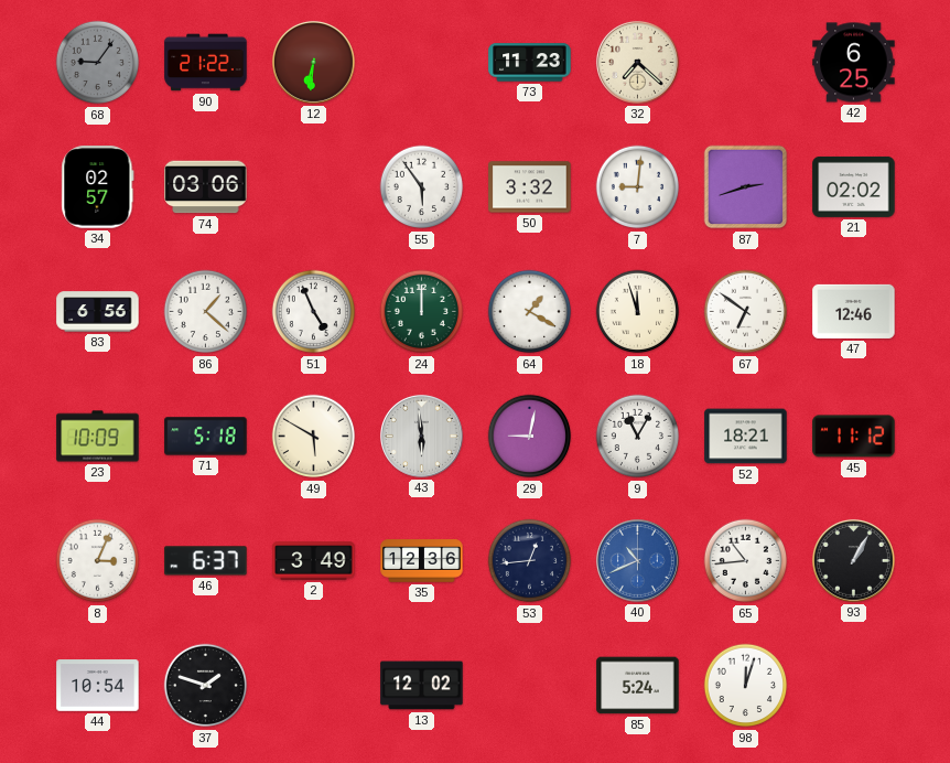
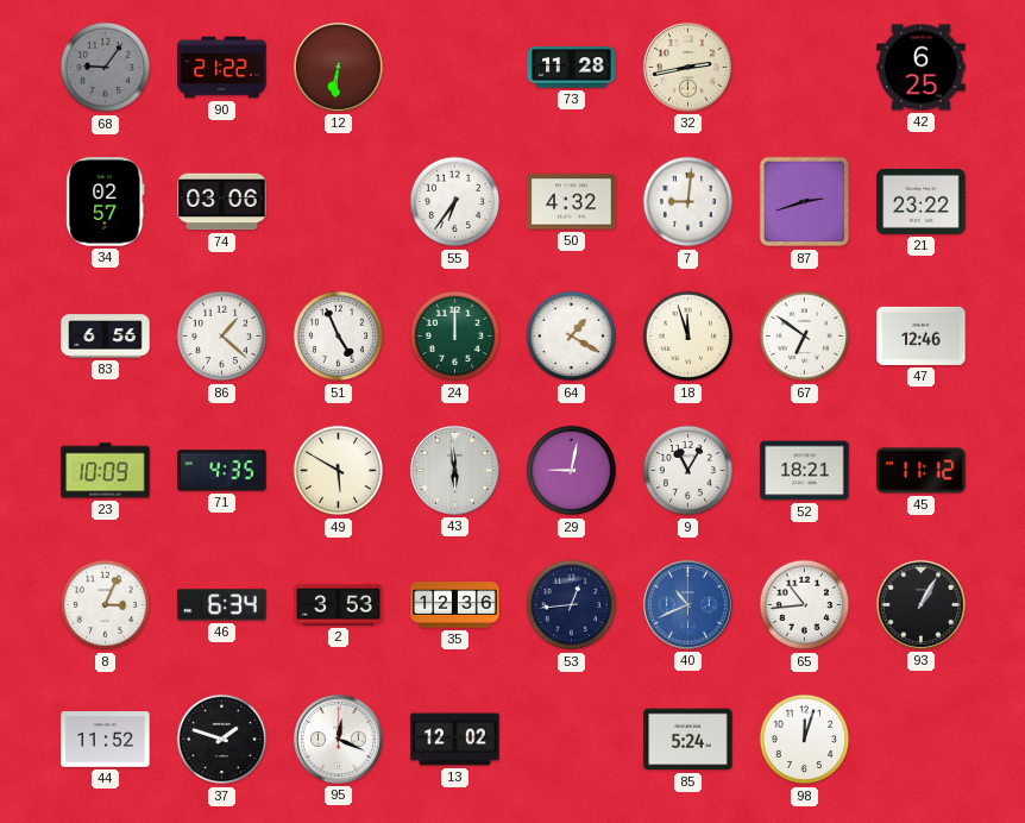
73: 11:23 -> 11:28
32: 7:22 -> 2:43
55: 5:54 -> 6:36
50: 3:32 -> 4:32
21: 02:02 -> 23:22
71: 5:18 -> 4:35
46: 6:37 -> 6:34
2: 3:49 -> 3:53
44: 10:54 -> 11:52
95: none -> 12:19
